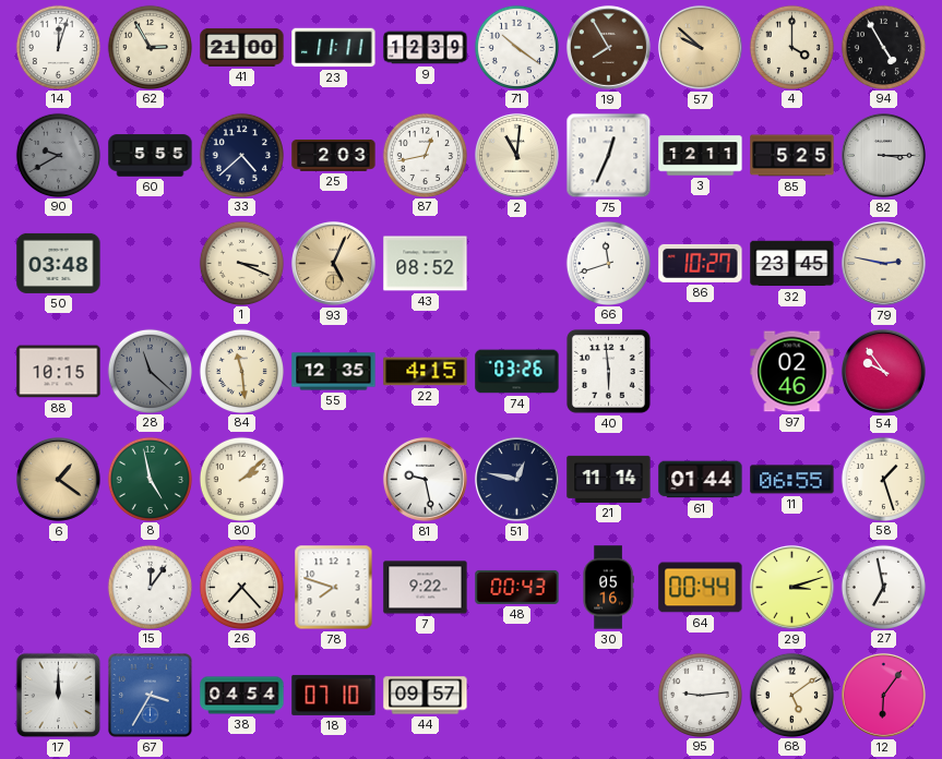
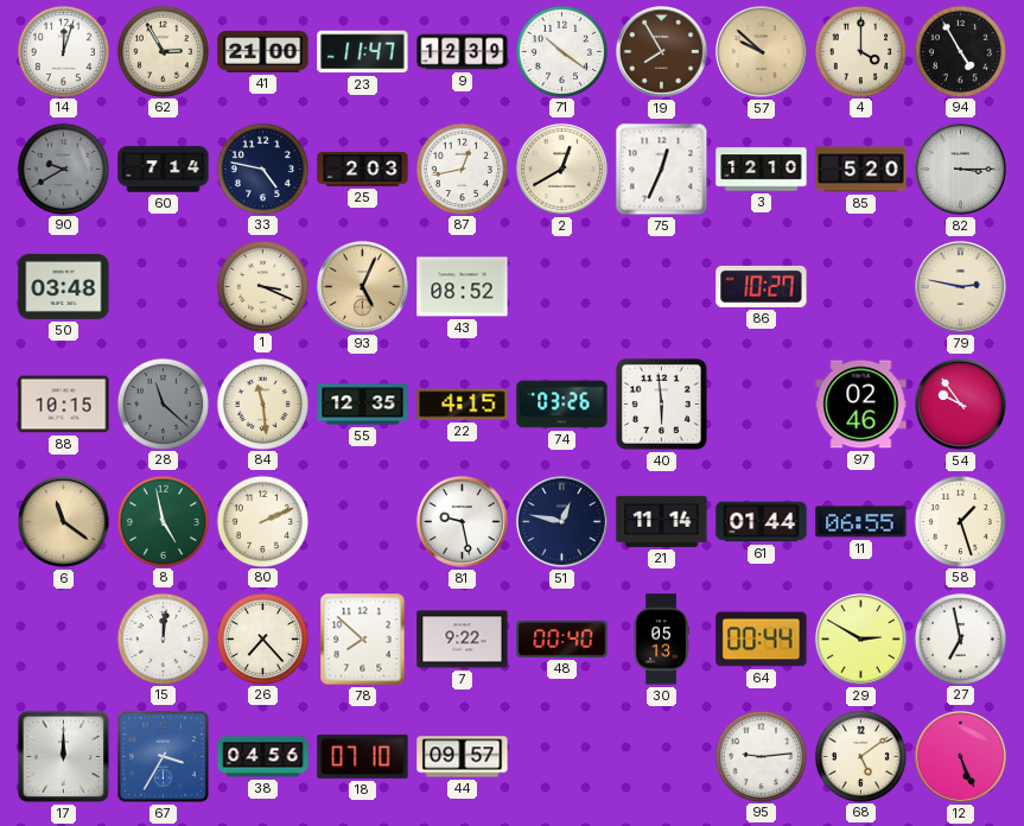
23: 11:11 -> 11:47
60: 5:55 -> 7:14
33: 4:38 -> 4:47
2: 11:01 -> 12:40
3: 12:11 -> 12:10
85: 5:25 -> 5:20
66: 11:42 -> none
32: 23:45 -> none
6: 1:21 -> 11:21
80: 2:08 -> 2:11
15: 12:06 -> 12:01
78: 7:48 -> 7:52
48: 00:43 -> 00:40
30: 05:16 -> 05:13
29: 3:12 -> 2:50
38: 04:54 -> 04:56
12: 6:06 -> 5:26
